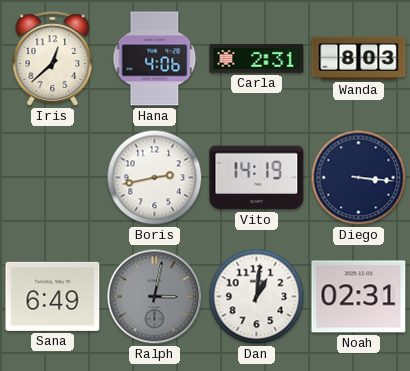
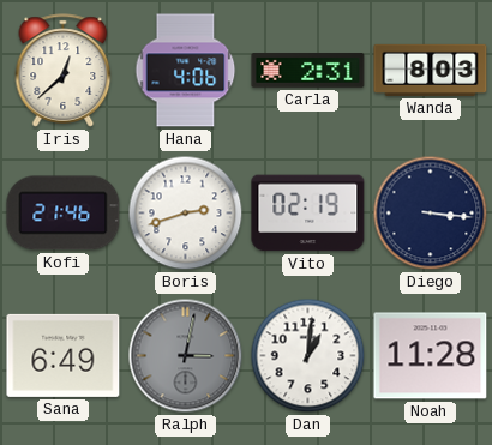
Kofi: none -> 21:46
Boris: 2:43 -> 2:42
Vito: 14:19 -> 02:19
Noah: 02:31 -> 11:28
